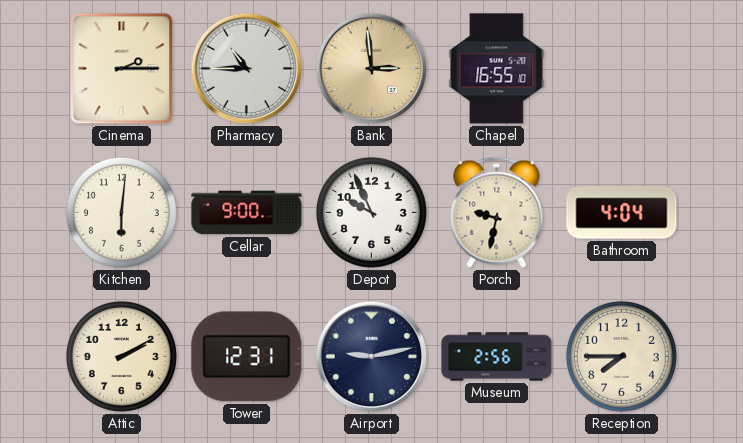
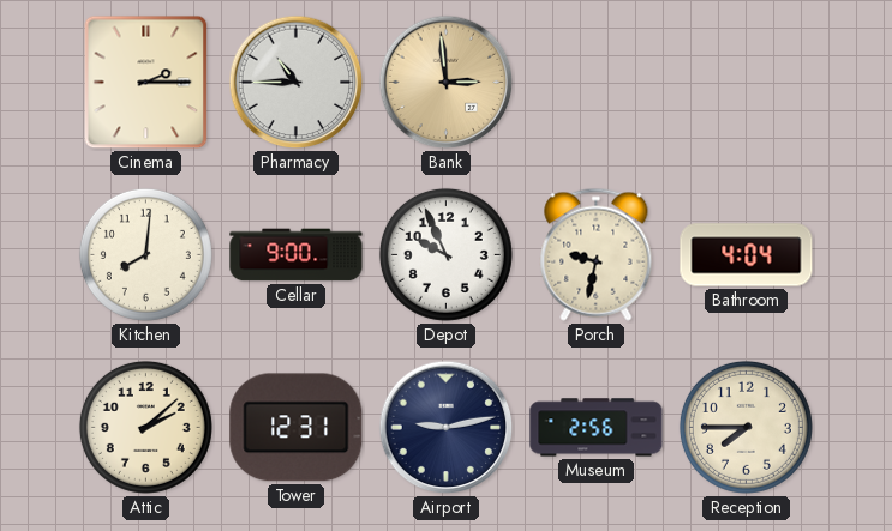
Chapel: 16:55 -> none
Kitchen: 6:01 -> 8:01
Attic: 2:10 -> 2:08
